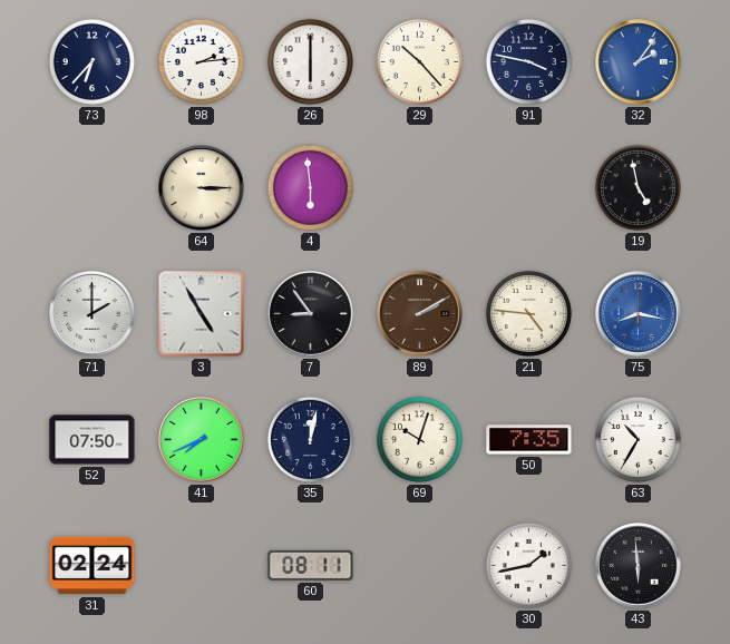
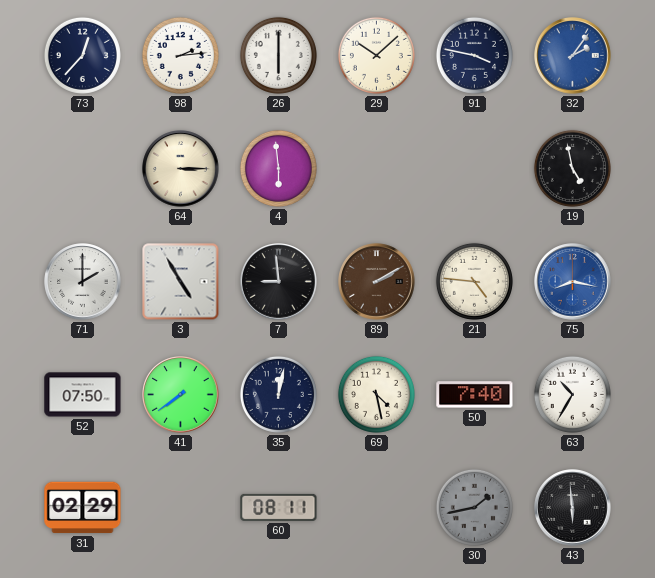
73: 6:37 -> 12:37
29: 10:23 -> 10:08
7: 8:54 -> 8:59
41: 7:41 -> 7:39
69: 10:03 -> 4:28
50: 7:35 -> 7:40
31: 02:24 -> 02:29
30 dial: white -> grey
